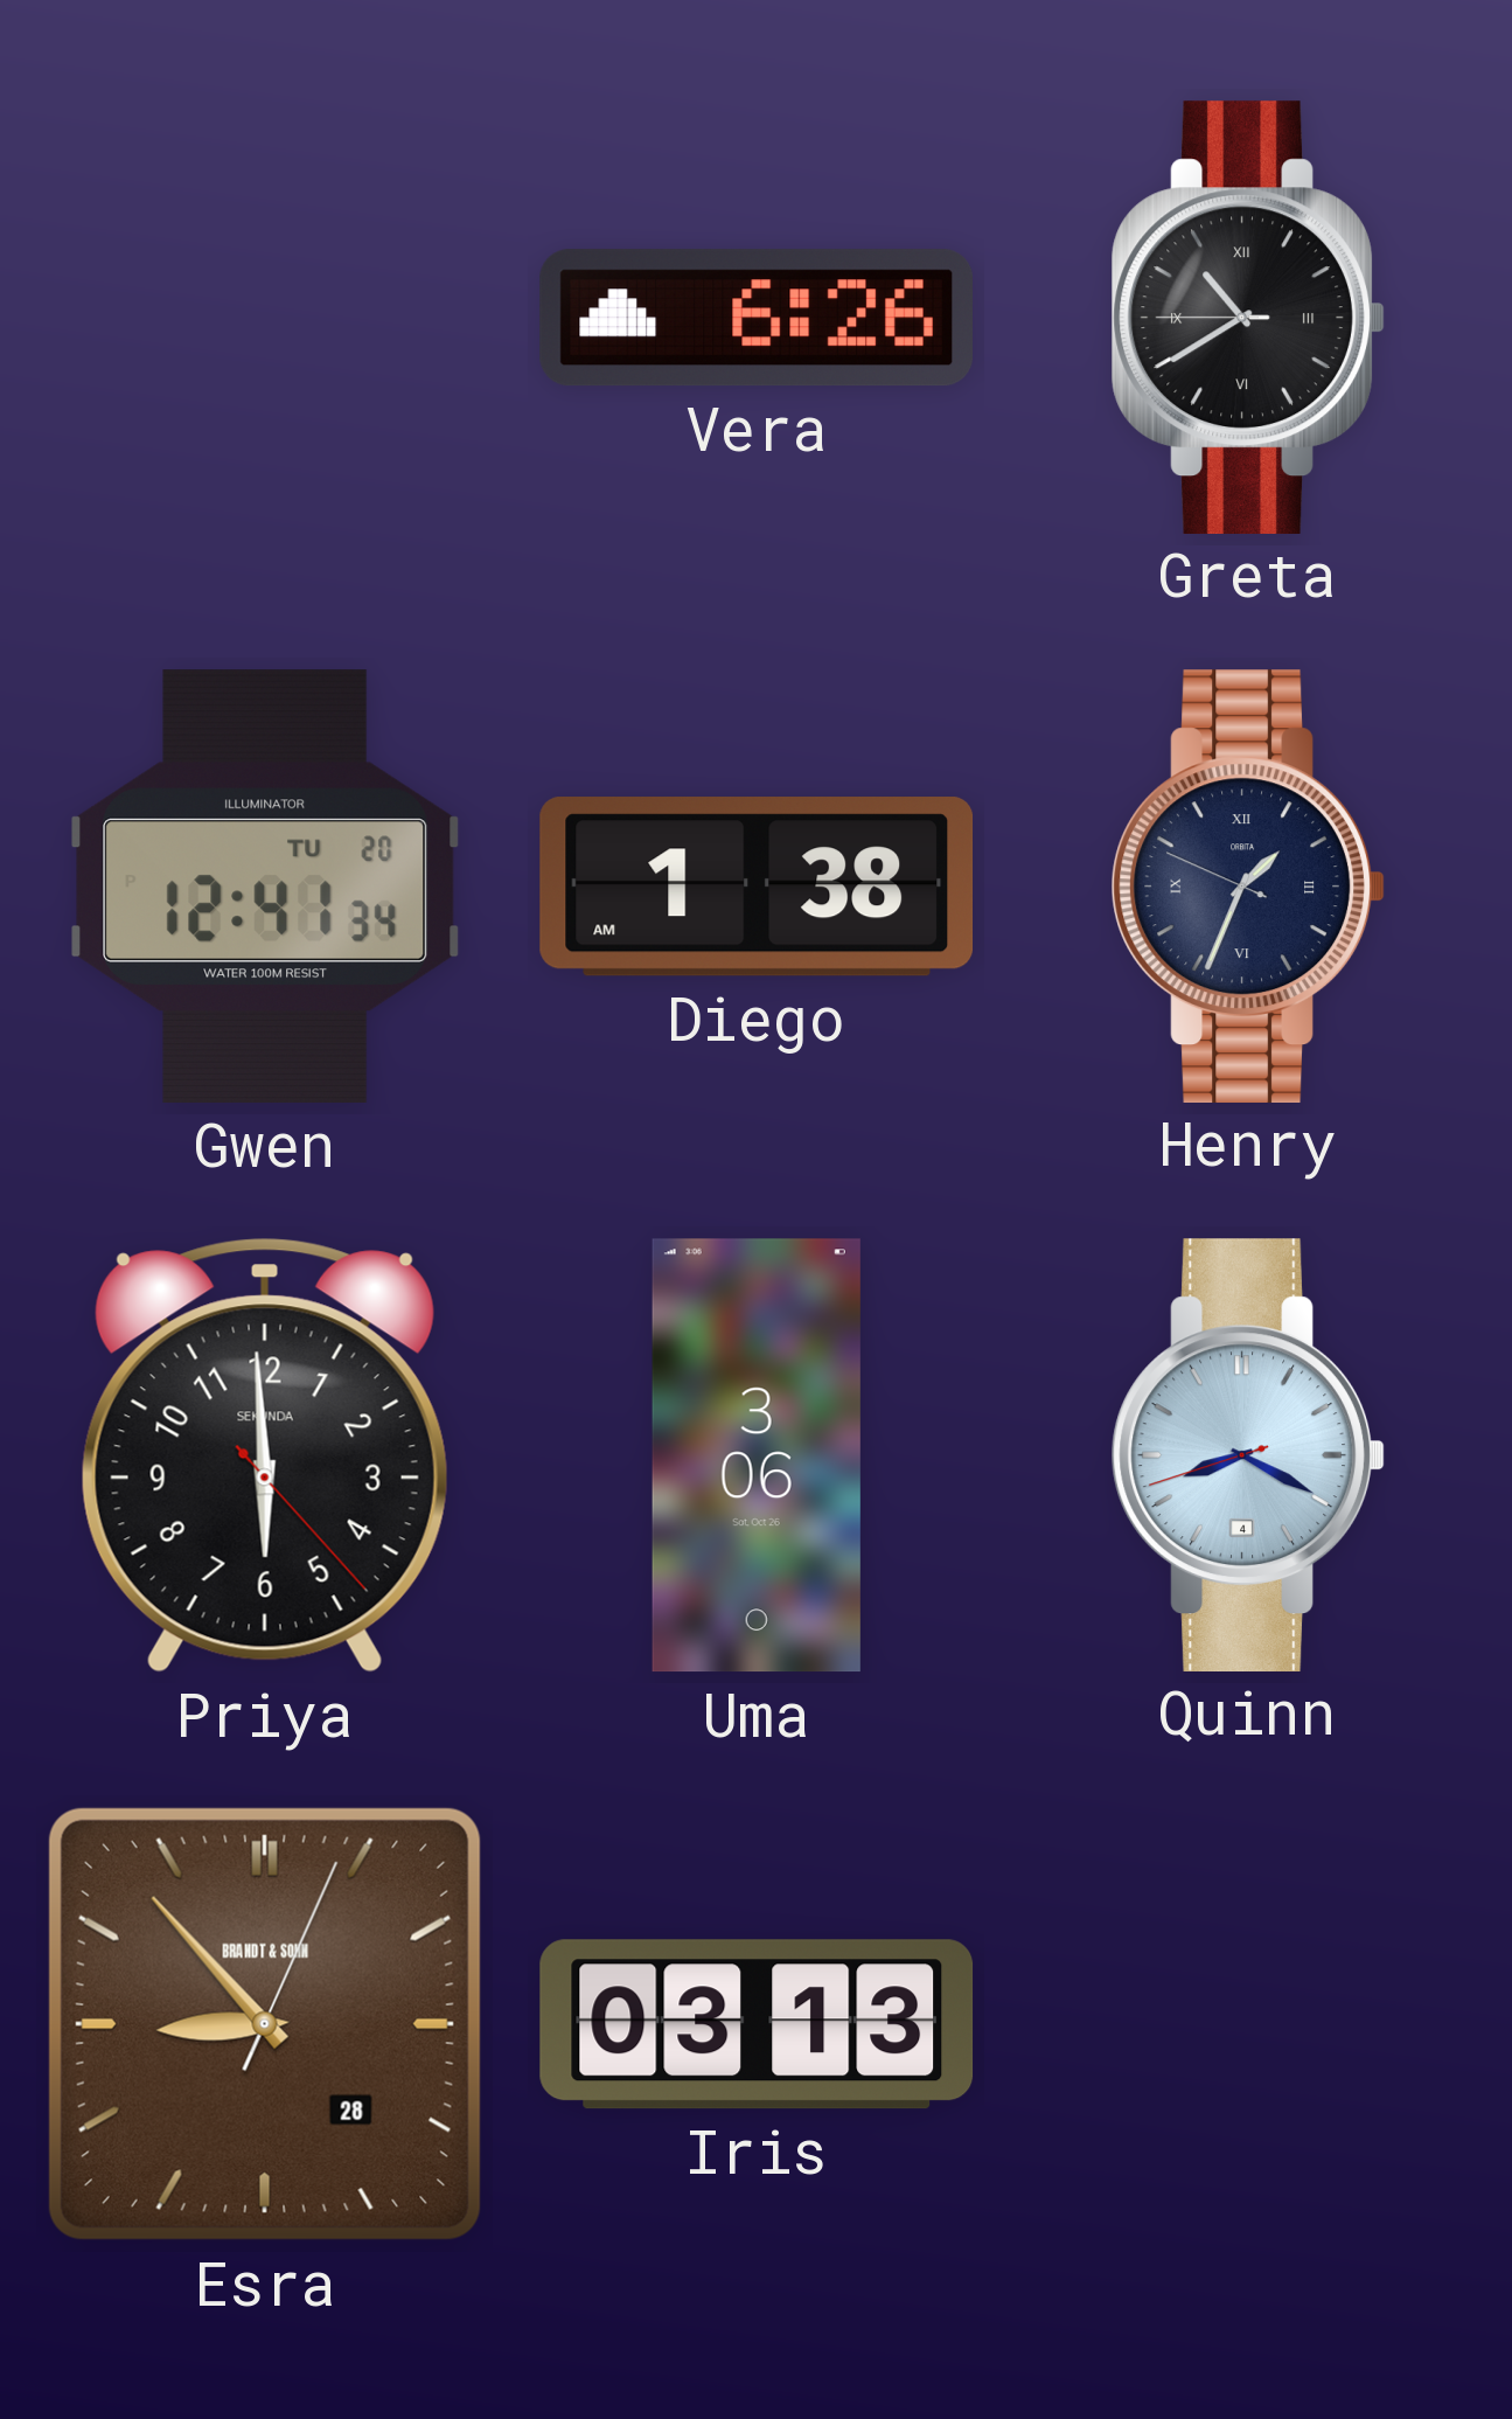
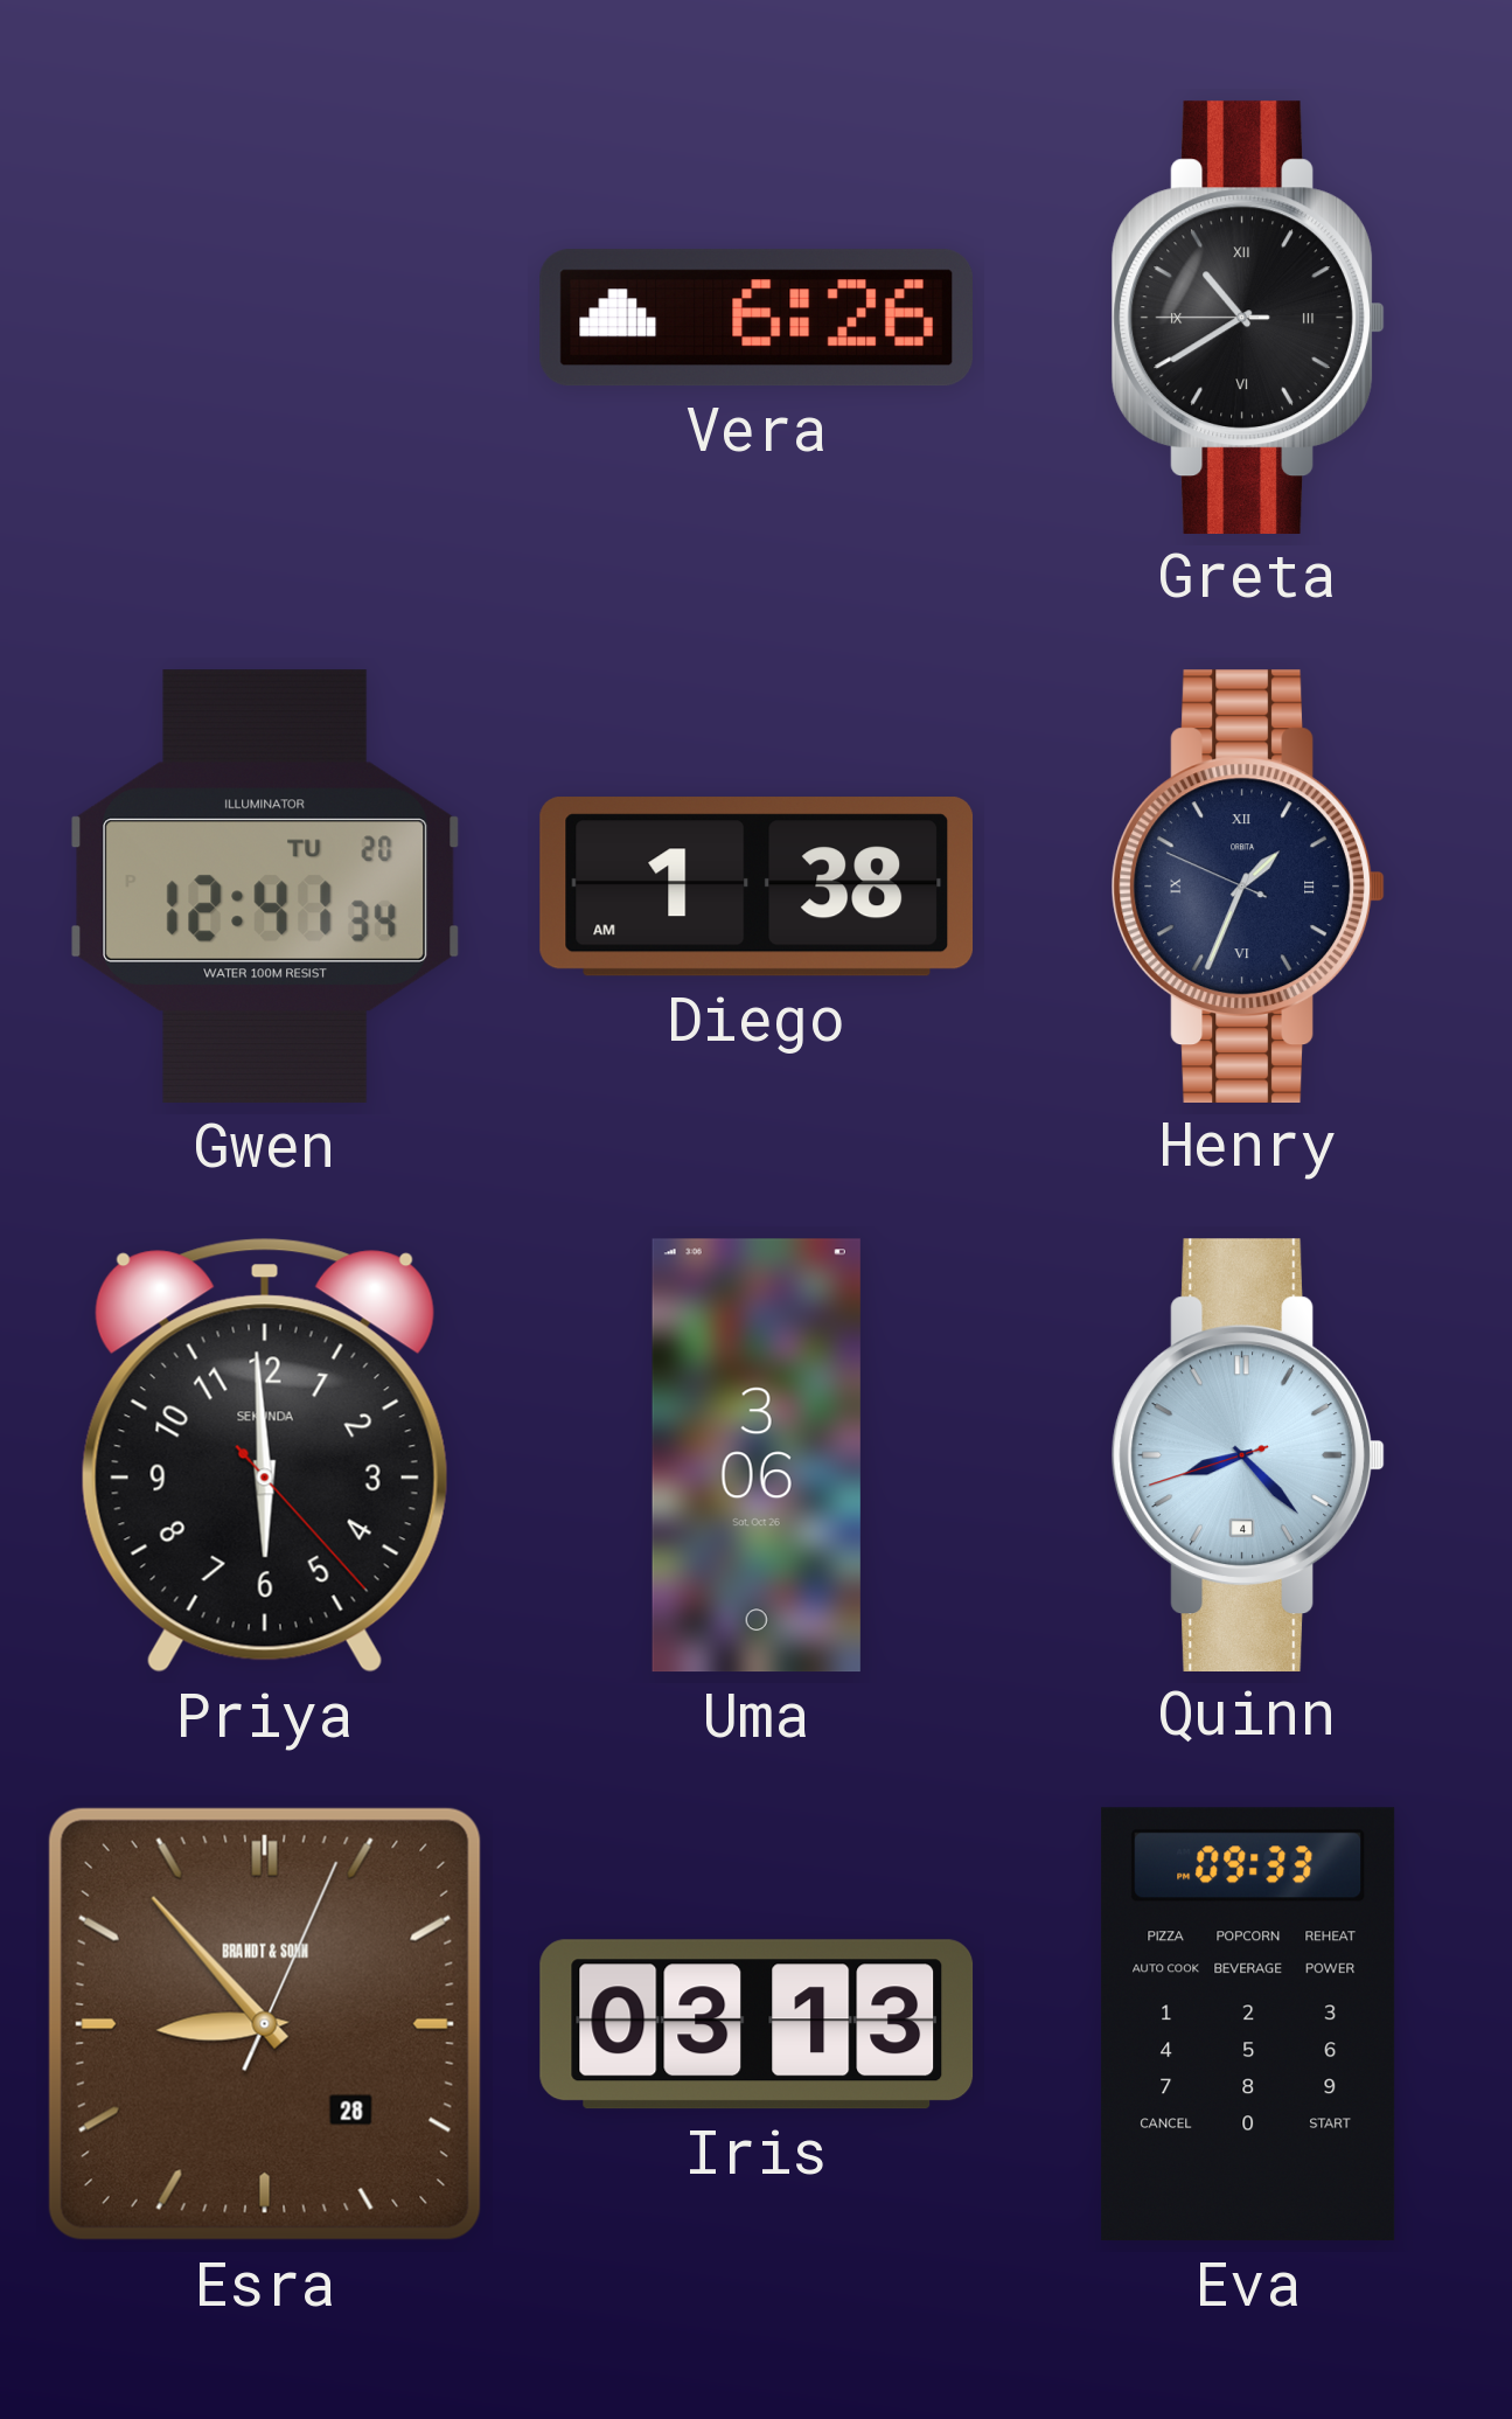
Quinn: 8:19 -> 8:22
Eva: none -> 09:33
